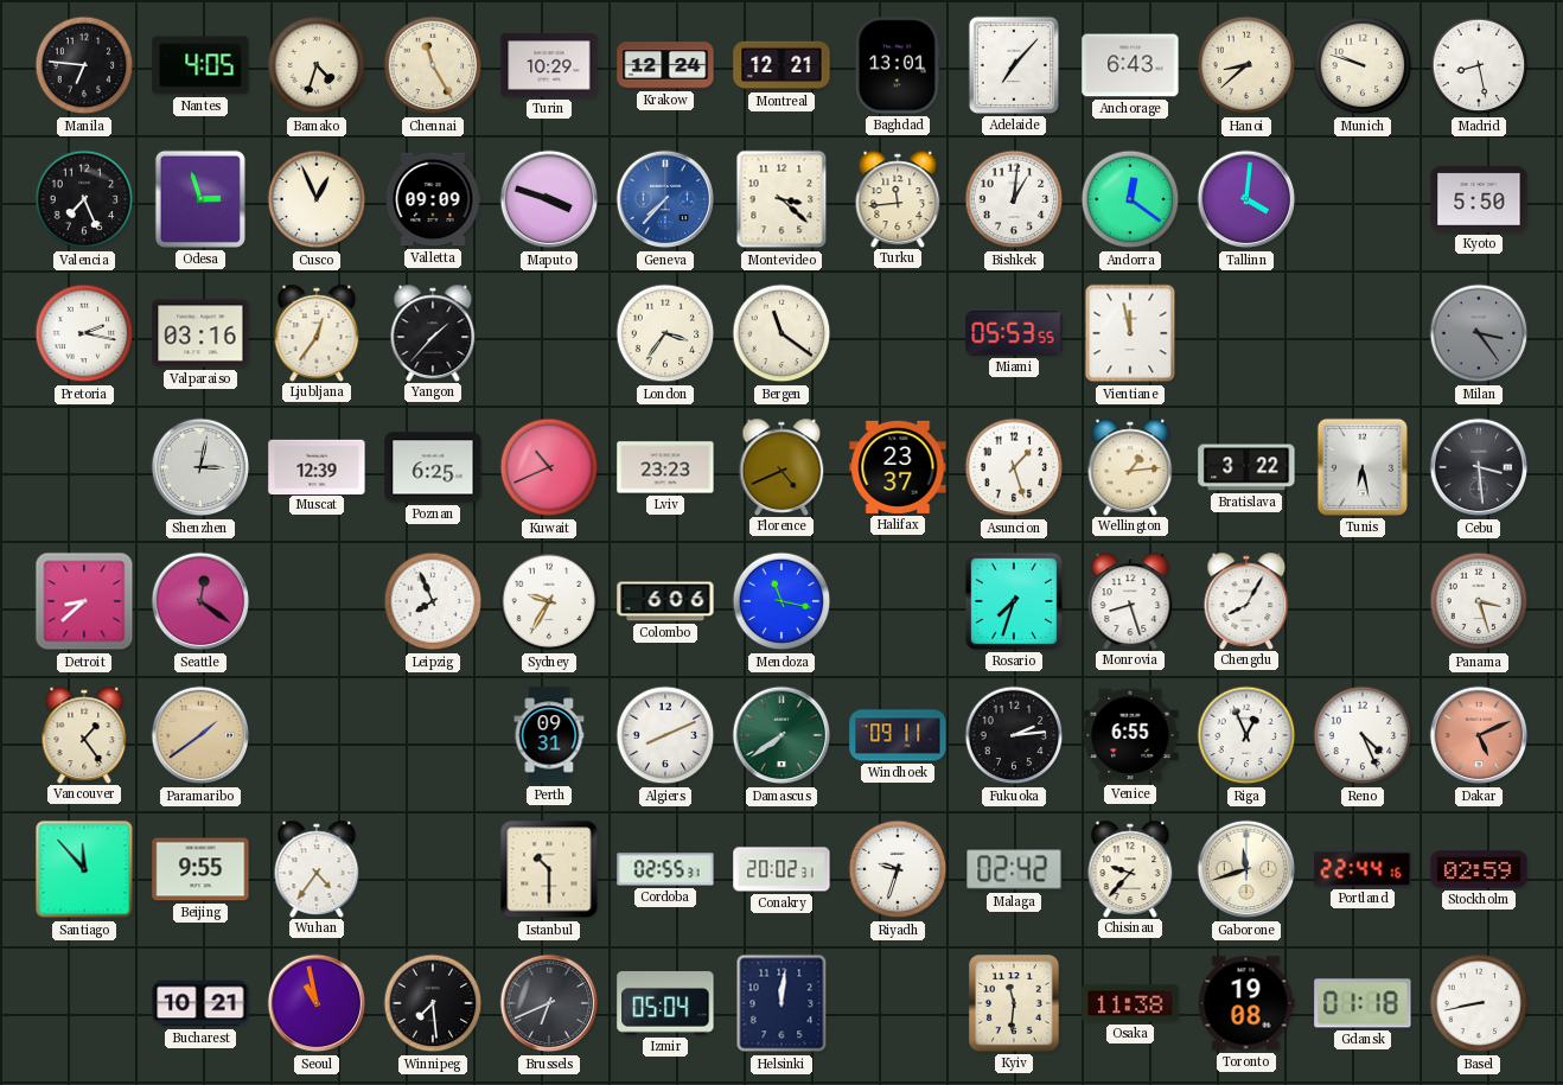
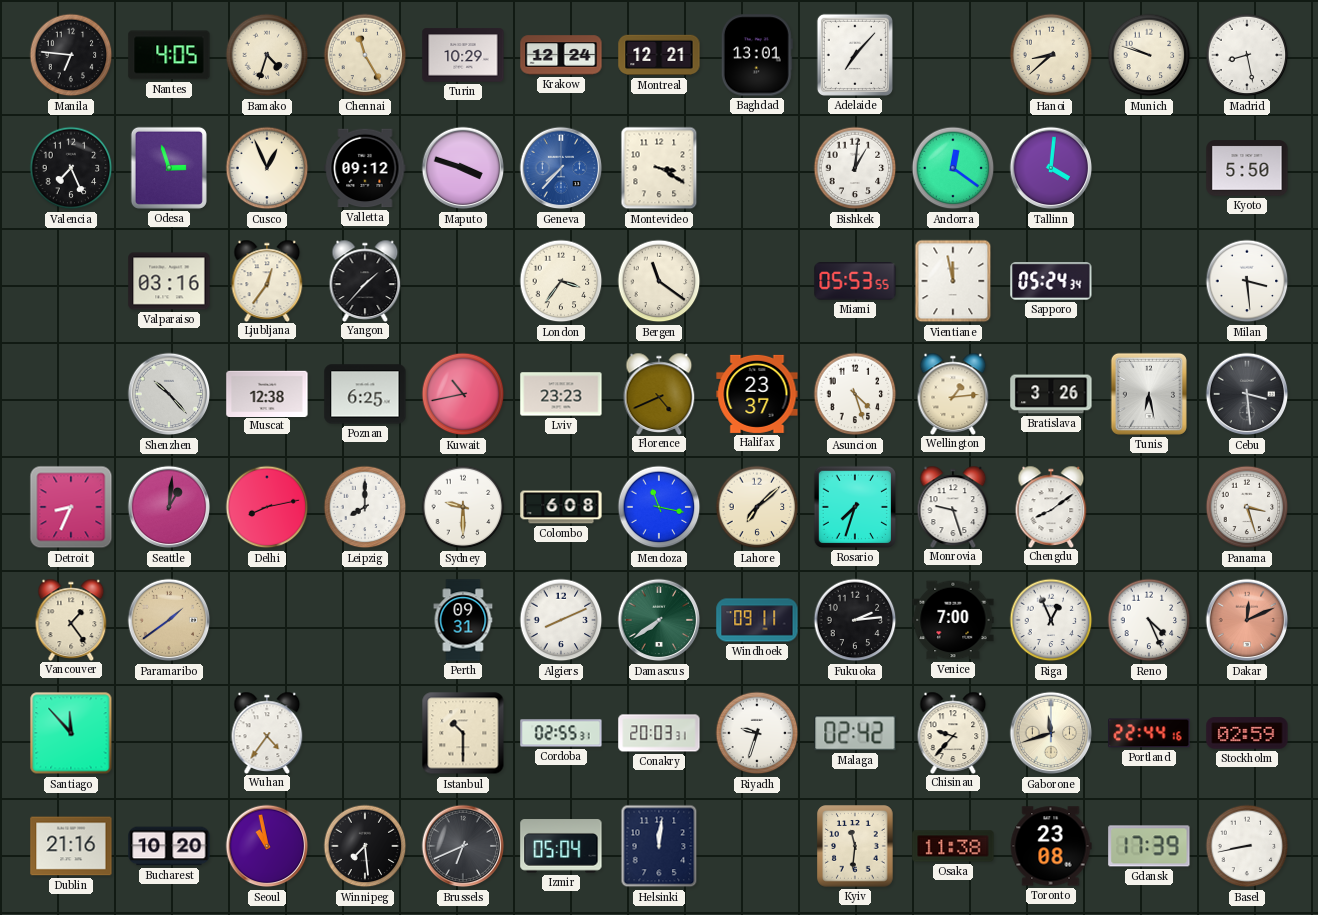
Anchorage: 6:43 -> none
Valletta: 09:09 -> 09:12
Montevideo: 3:22 -> 3:20
Turku: 11:44 -> none
Pretoria: 2:17 -> none
Sapporo: none -> 05:24
Milan: 3:24 -> 3:29
Milan dial: grey -> white
Shenzhen: 3:02 -> 10:23
Muscat: 12:39 -> 12:38
Kuwait: 10:41 -> 10:43
Asuncion: 1:27 -> 4:27
Bratislava: 3:22 -> 3:26
Detroit: 8:38 -> 8:34
Seattle: 12:21 -> 1:01
Delhi: none -> 8:13
Leipzig: 7:56 -> 8:00
Sydney: 9:35 -> 9:30
Colombo: 6:06 -> 6:08
Lahore: none -> 7:08
Monrovia: 8:27 -> 9:27
Chengdu: 8:05 -> 8:09
Venice: 6:55 -> 7:00
Dakar: 5:11 -> 12:11
Beijing: 9:55 -> none
Conakry: 20:02 -> 20:03
Dublin: none -> 21:16
Bucharest: 10:21 -> 10:20
Toronto: 19:08 -> 23:08
Gdansk: 01:18 -> 17:39
